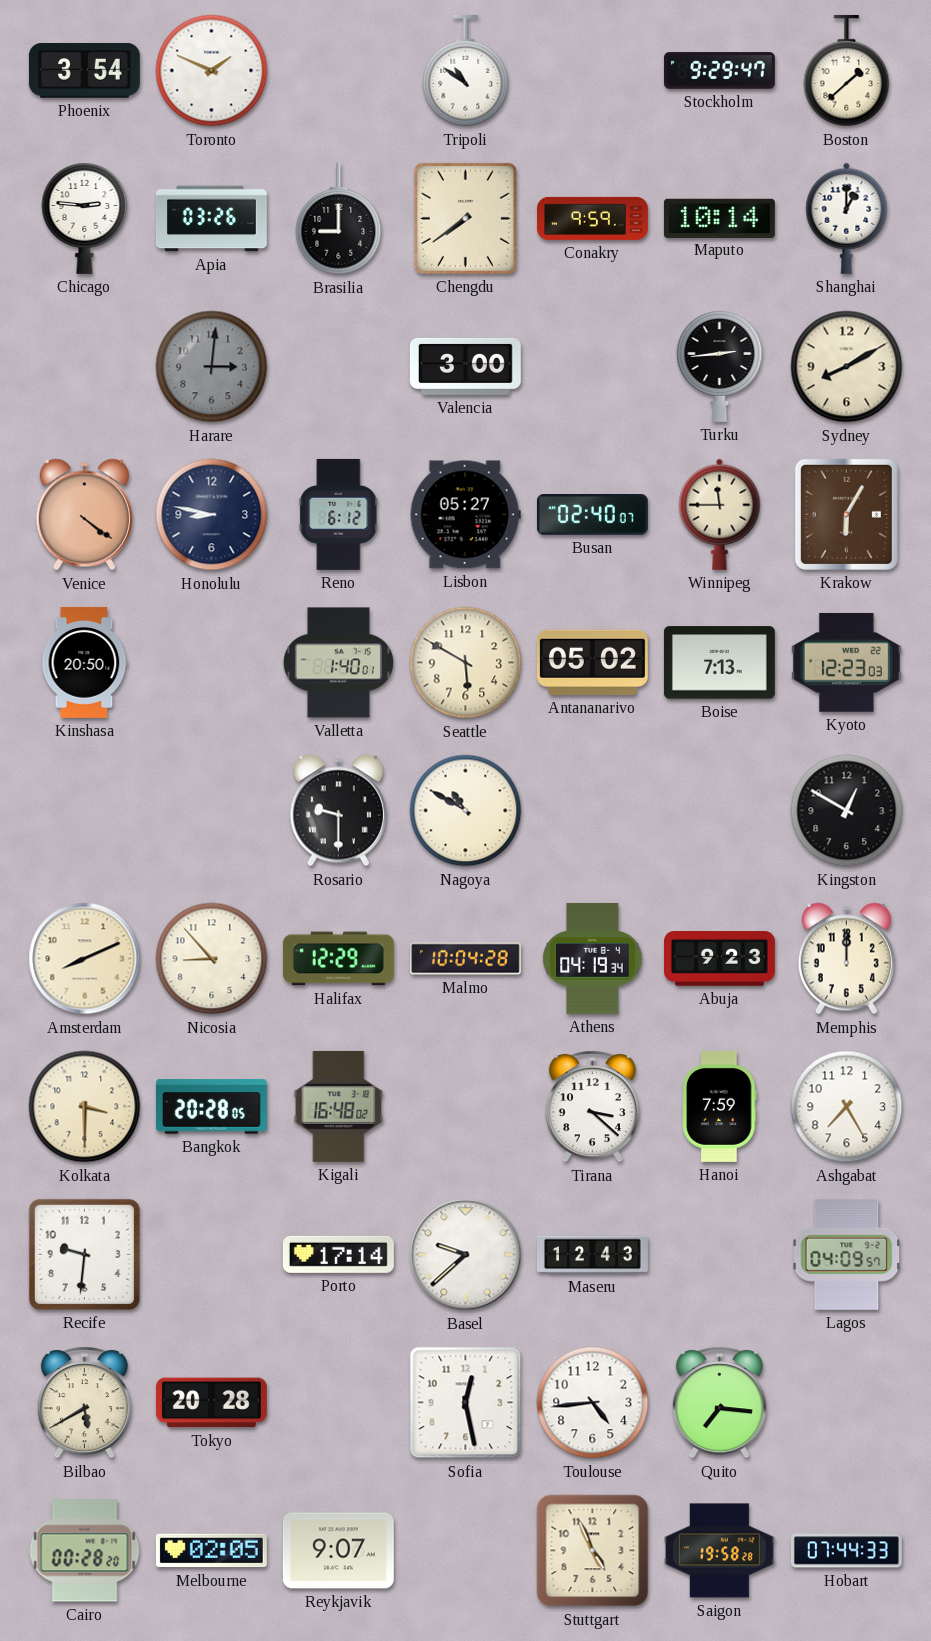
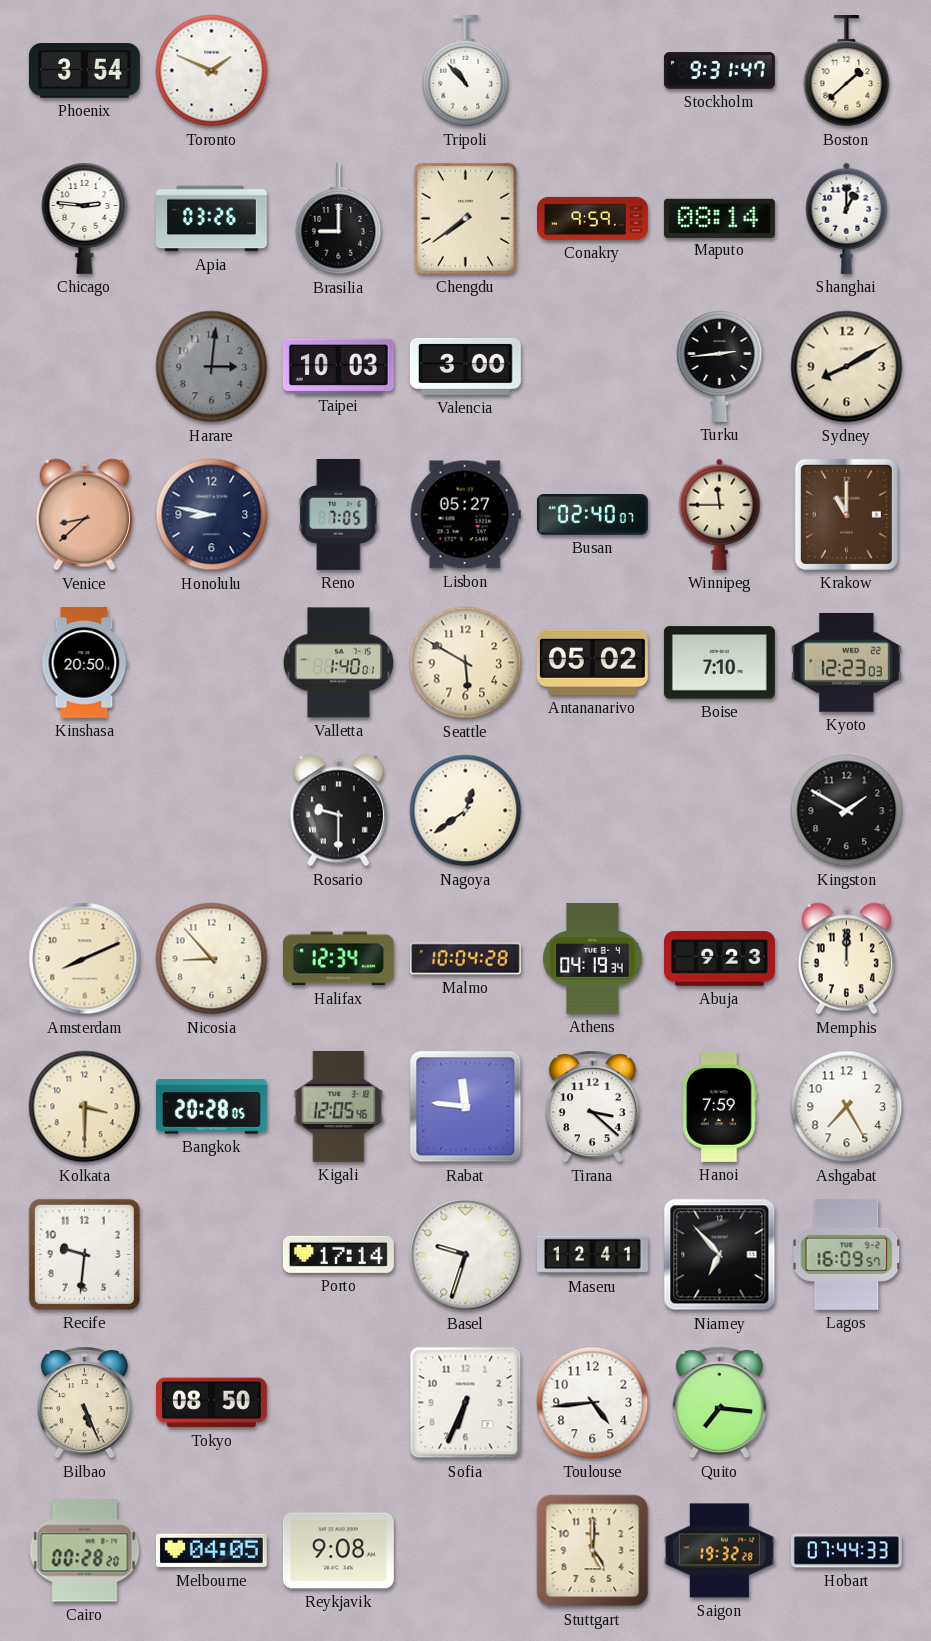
Tripoli: 10:51 -> 10:53
Stockholm: 9:29 -> 9:31
Maputo: 10:14 -> 08:14
Taipei: none -> 10:03
Venice: 4:21 -> 8:38
Reno: 6:12 -> 7:05
Krakow: 6:05 -> 11:00
Boise: 7:13 -> 7:10
Nagoya: 10:50 -> 12:39
Kingston: 12:50 -> 1:50
Halifax: 12:29 -> 12:34
Kigali: 16:48 -> 12:05
Rabat: none -> 11:46
Basel: 9:38 -> 9:33
Maseru: 12:43 -> 12:41
Niamey: none -> 6:53
Lagos: 04:09 -> 16:09
Bilbao: 5:40 -> 5:26
Tokyo: 20:28 -> 08:50
Sofia: 12:28 -> 6:34
Melbourne: 02:05 -> 04:05
Reykjavik: 9:07 -> 9:08
Stuttgart: 4:56 -> 5:00
Saigon: 19:58 -> 19:32
